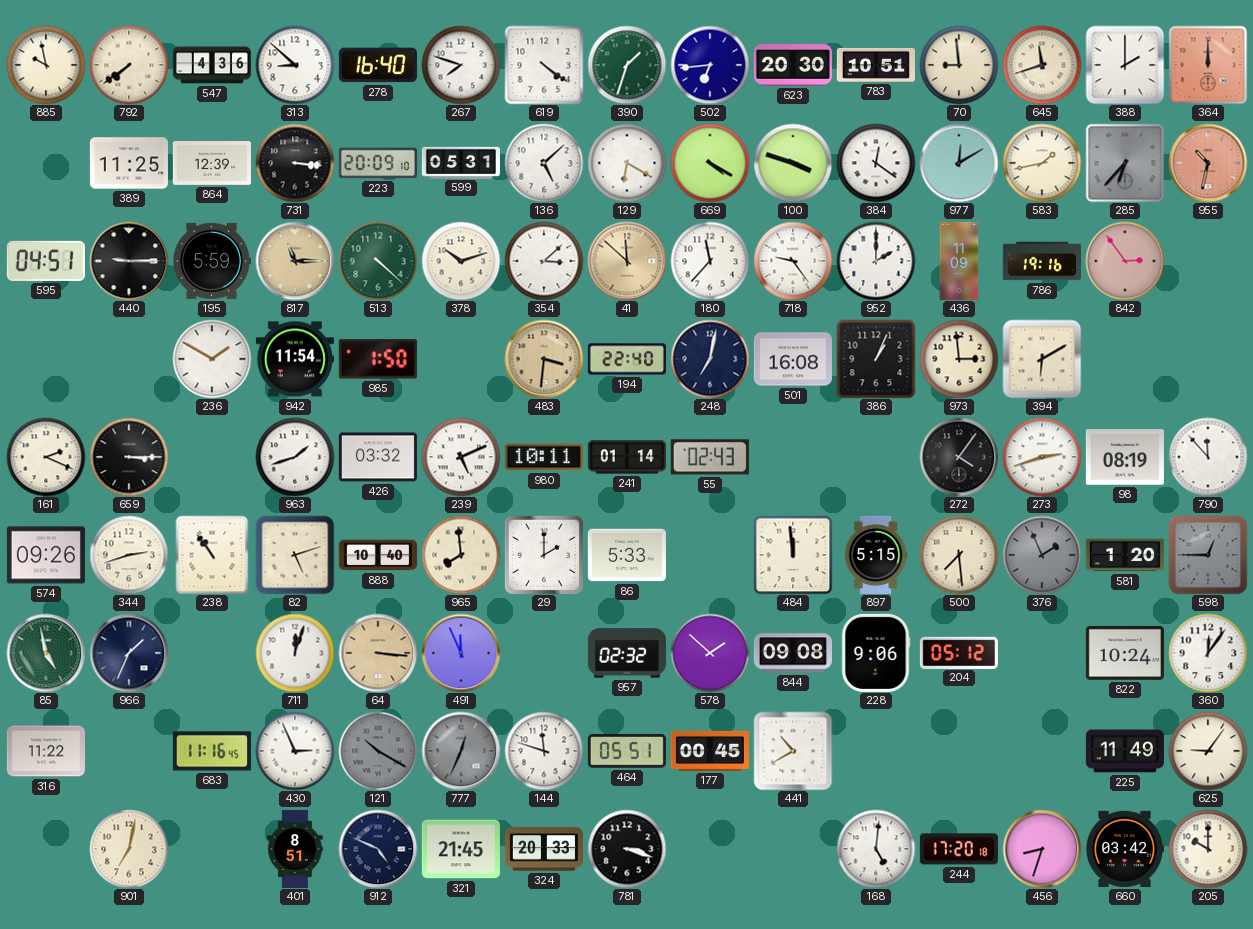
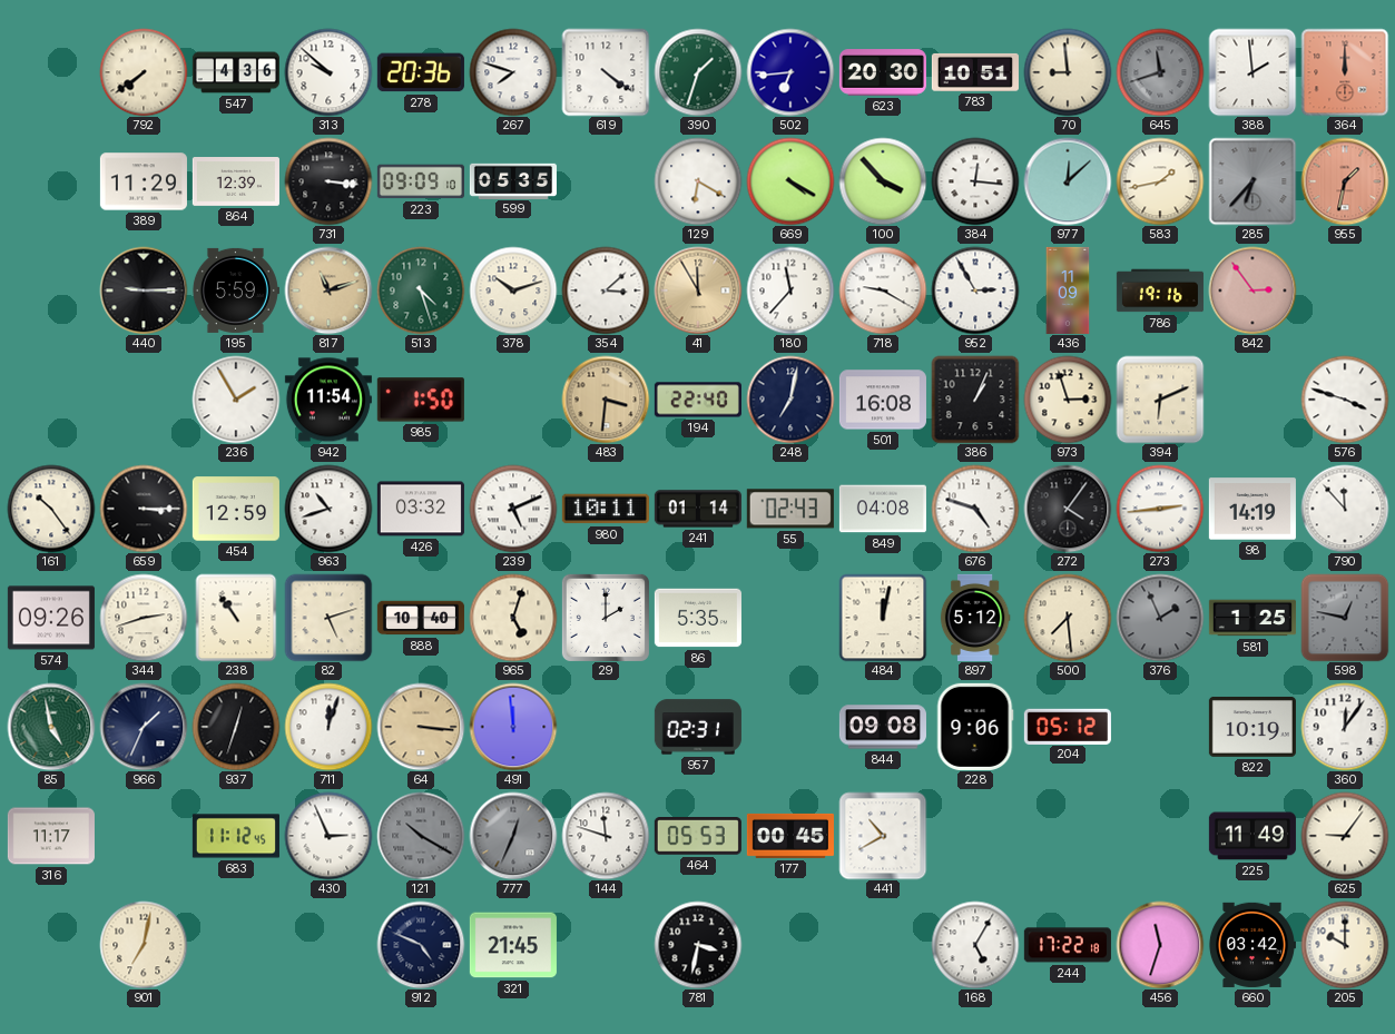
885: 9:58 -> none
313: 8:52 -> 9:52
278: 16:40 -> 20:36
645 dial: cream -> grey
388: 2:00 -> 1:59
389: 11:25 -> 11:29
223: 20:09 -> 09:09
599: 05:31 -> 05:35
136: 5:08 -> none
100: 3:48 -> 3:53
384: 12:21 -> 12:16
977: 12:10 -> 12:08
955: 10:32 -> 1:32
595: 04:51 -> none
817: 11:15 -> 11:12
513: 4:22 -> 4:27
41: 11:52 -> 11:55
718: 9:24 -> 9:20
952: 2:00 -> 2:55
236: 1:50 -> 1:55
973: 2:59 -> 2:57
394: 6:10 -> 6:11
576: none -> 3:48
161: 2:19 -> 10:24
454: none -> 12:59
963: 1:42 -> 10:42
849: none -> 04:08
676: none -> 4:48
273: 2:42 -> 2:44
98: 08:19 -> 14:19
965: 7:59 -> 5:03
86: 5:33 -> 5:35
484: 11:59 -> 12:02
897: 5:15 -> 5:12
581: 1:20 -> 1:25
598: 12:45 -> 12:47
937: none -> 12:33
491: 11:56 -> 11:59
957: 02:32 -> 02:31
578: 1:52 -> none
822: 10:24 -> 10:19
316: 11:22 -> 11:17
683: 11:16 -> 11:12
464: 05:51 -> 05:53
401: 8:51 -> none
324: 20:33 -> none
781: 3:18 -> 3:32
168: 5:01 -> 5:05
244: 17:20 -> 17:22
456: 8:33 -> 11:33
